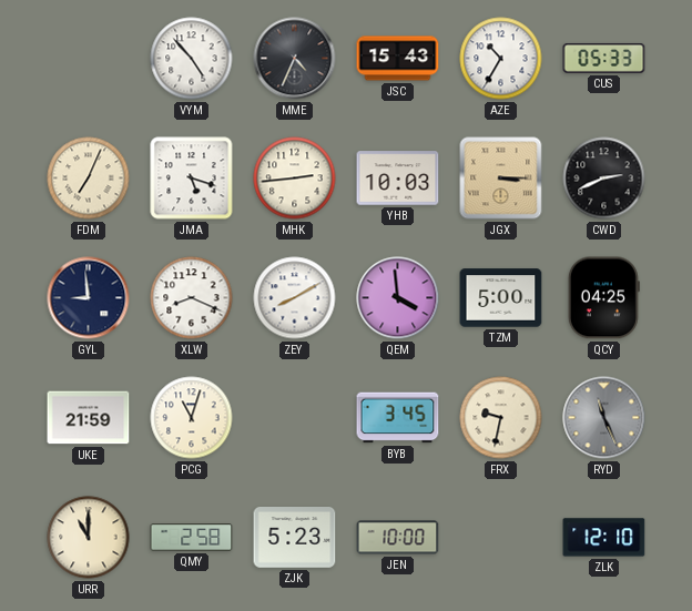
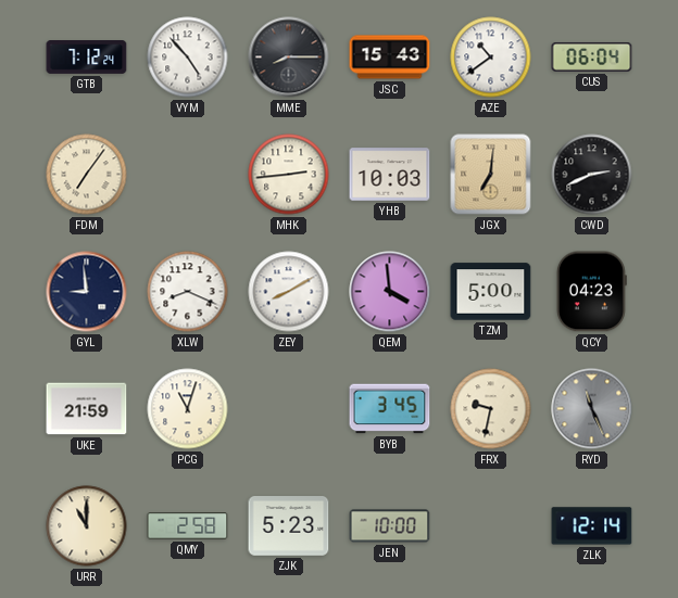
GTB: none -> 7:12
MME: 4:34 -> 8:15
AZE: 10:35 -> 10:39
CUS: 05:33 -> 06:04
FDM: 7:04 -> 7:06
JMA: 5:18 -> none
JGX: 3:15 -> 7:01
QCY: 04:25 -> 04:23
ZLK: 12:10 -> 12:14
